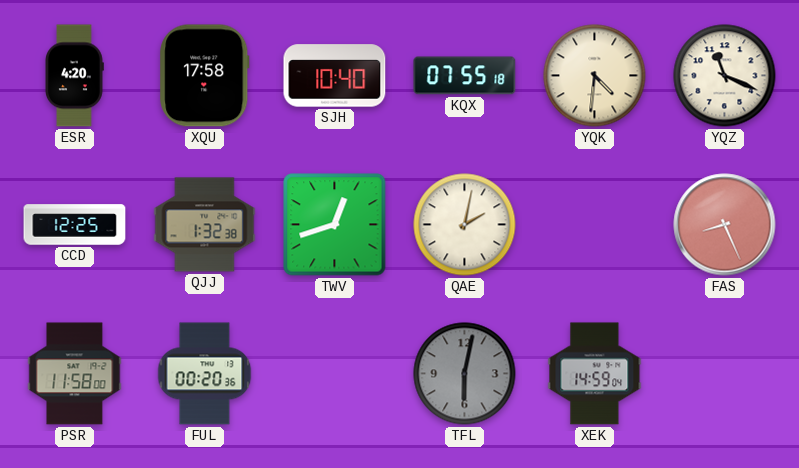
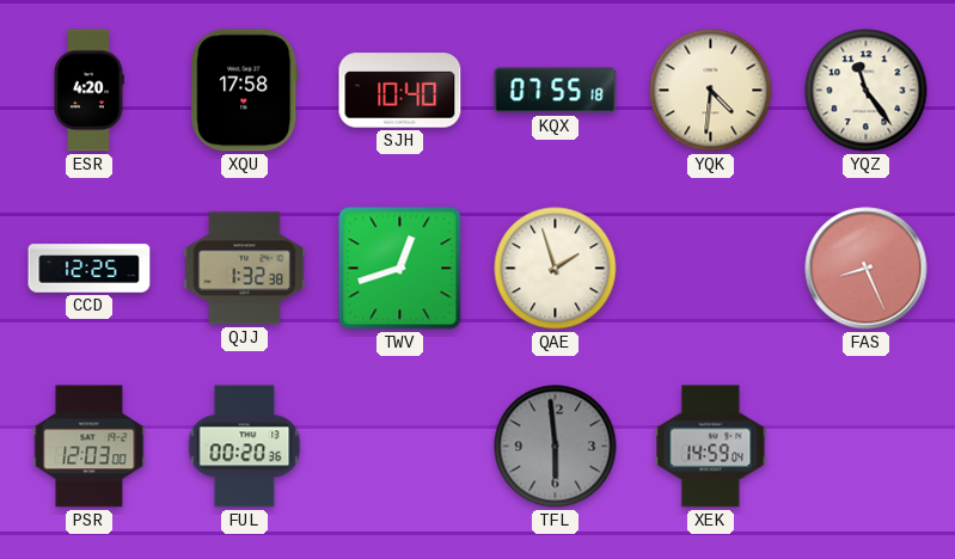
YQZ: 11:19 -> 11:24
QAE: 2:02 -> 1:57
PSR: 11:58 -> 12:03
TFL: 6:02 -> 5:59
